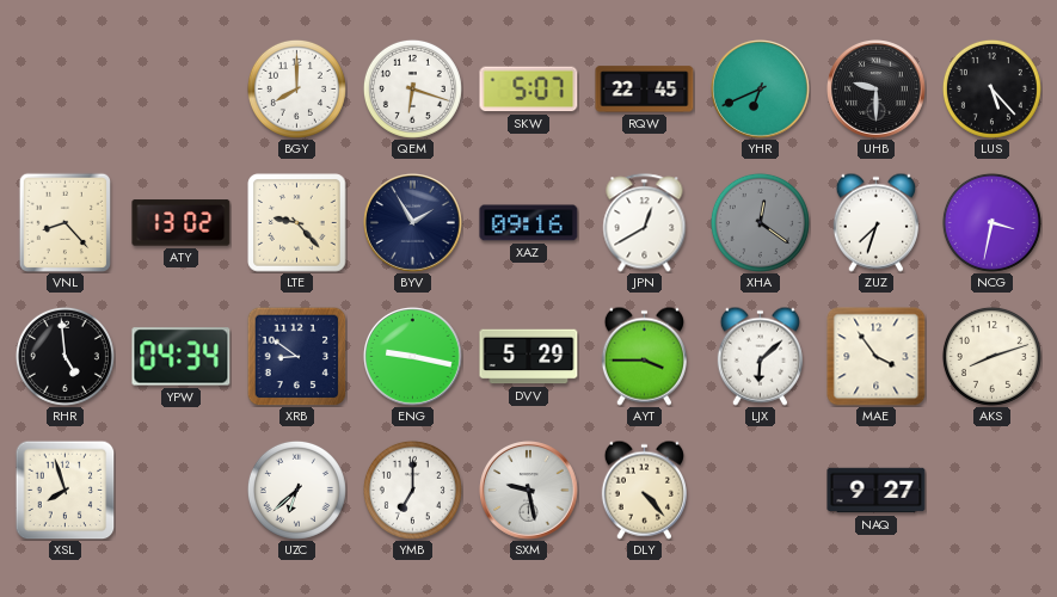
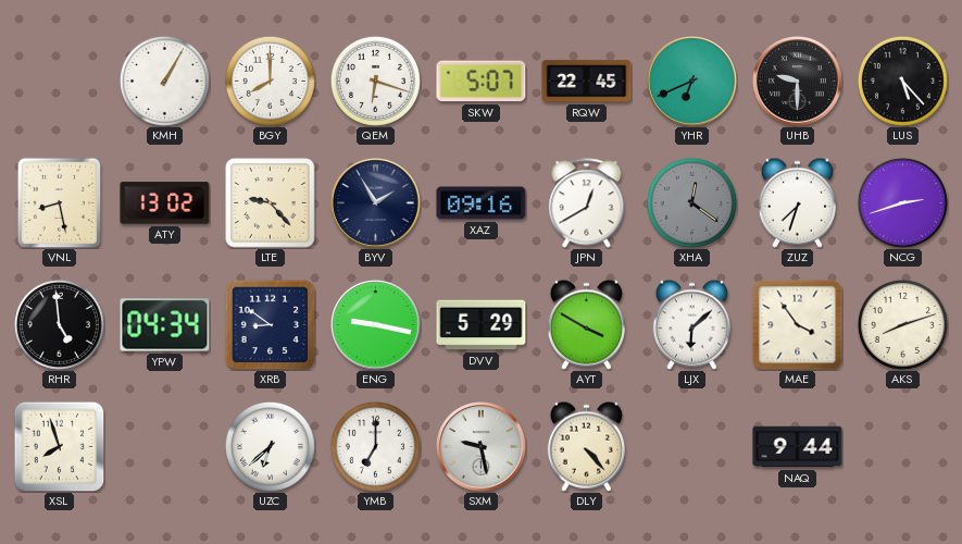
KMH: none -> 1:05
VNL: 8:23 -> 8:28
NCG: 3:32 -> 2:42
AYT: 3:45 -> 3:50
NAQ: 9:27 -> 9:44
